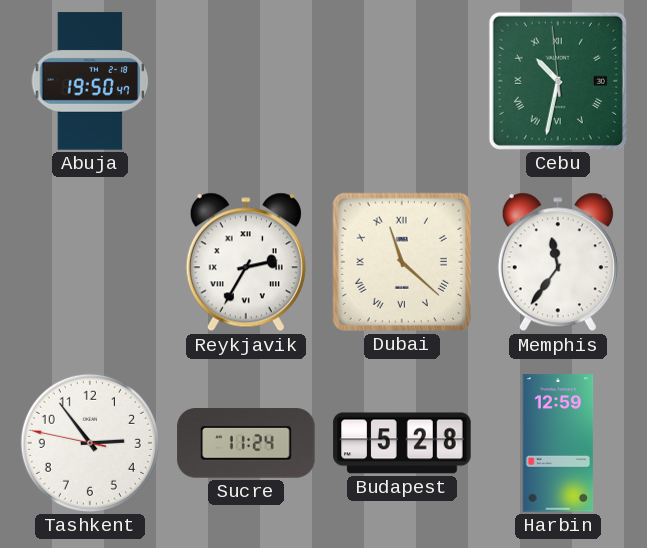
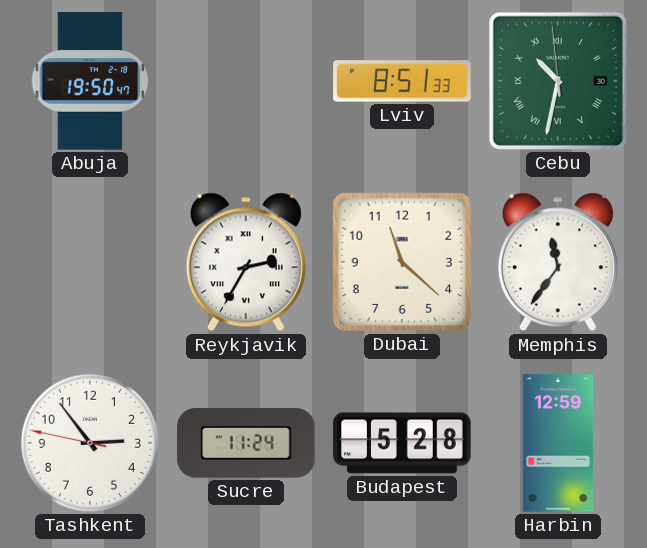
Lviv: none -> 8:51
Dubai numerals: Roman -> Arabic
